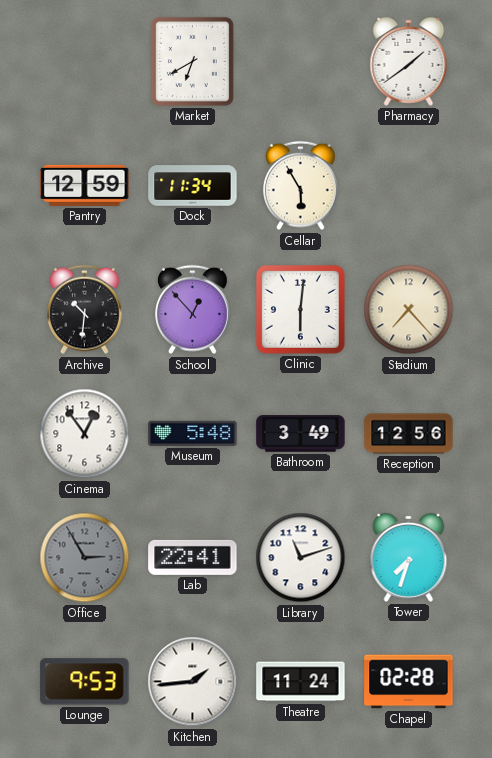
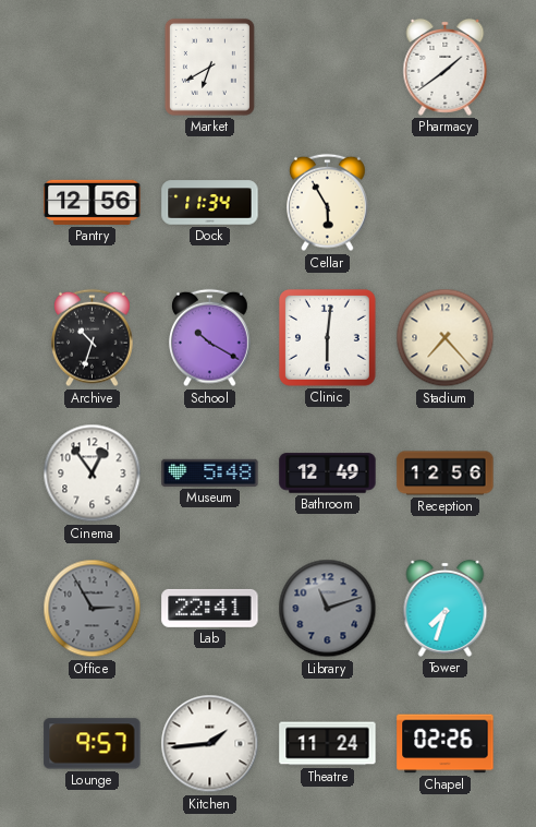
Pantry: 12:59 -> 12:56
Archive: 10:31 -> 10:33
School: 12:53 -> 10:20
Bathroom: 3:49 -> 12:49
Library dial: white -> grey
Lounge: 9:53 -> 9:57
Chapel: 02:28 -> 02:26
